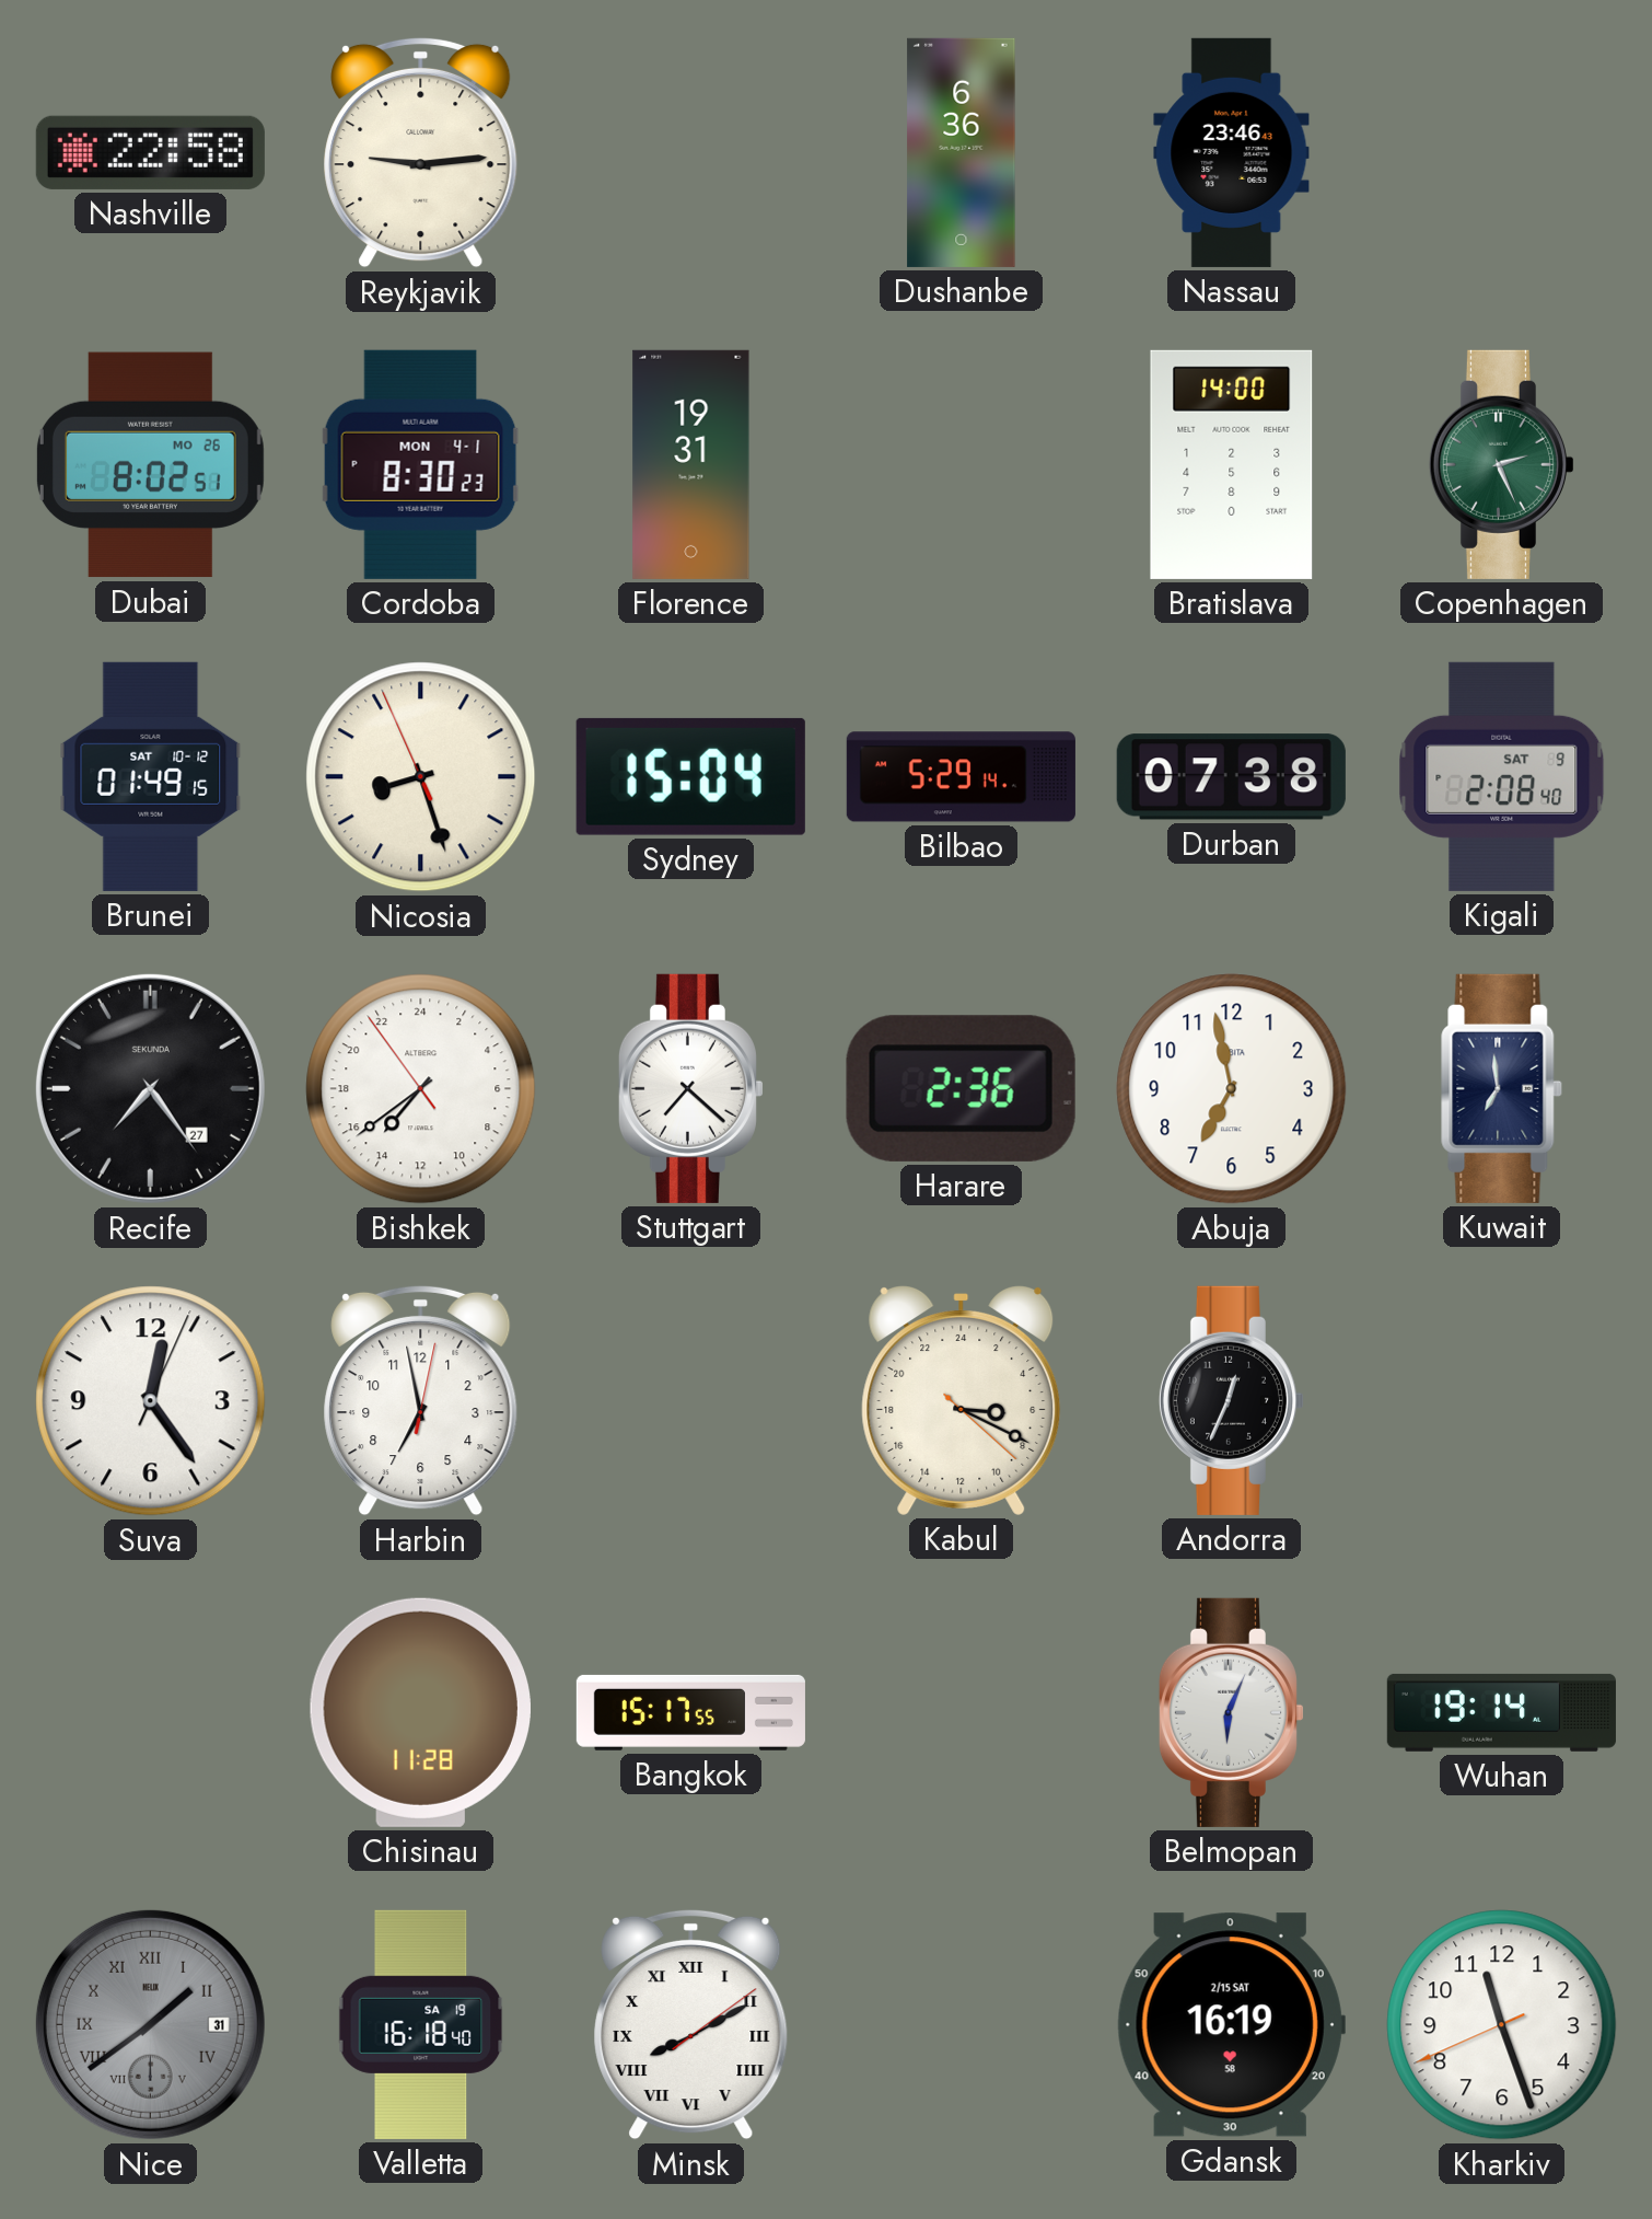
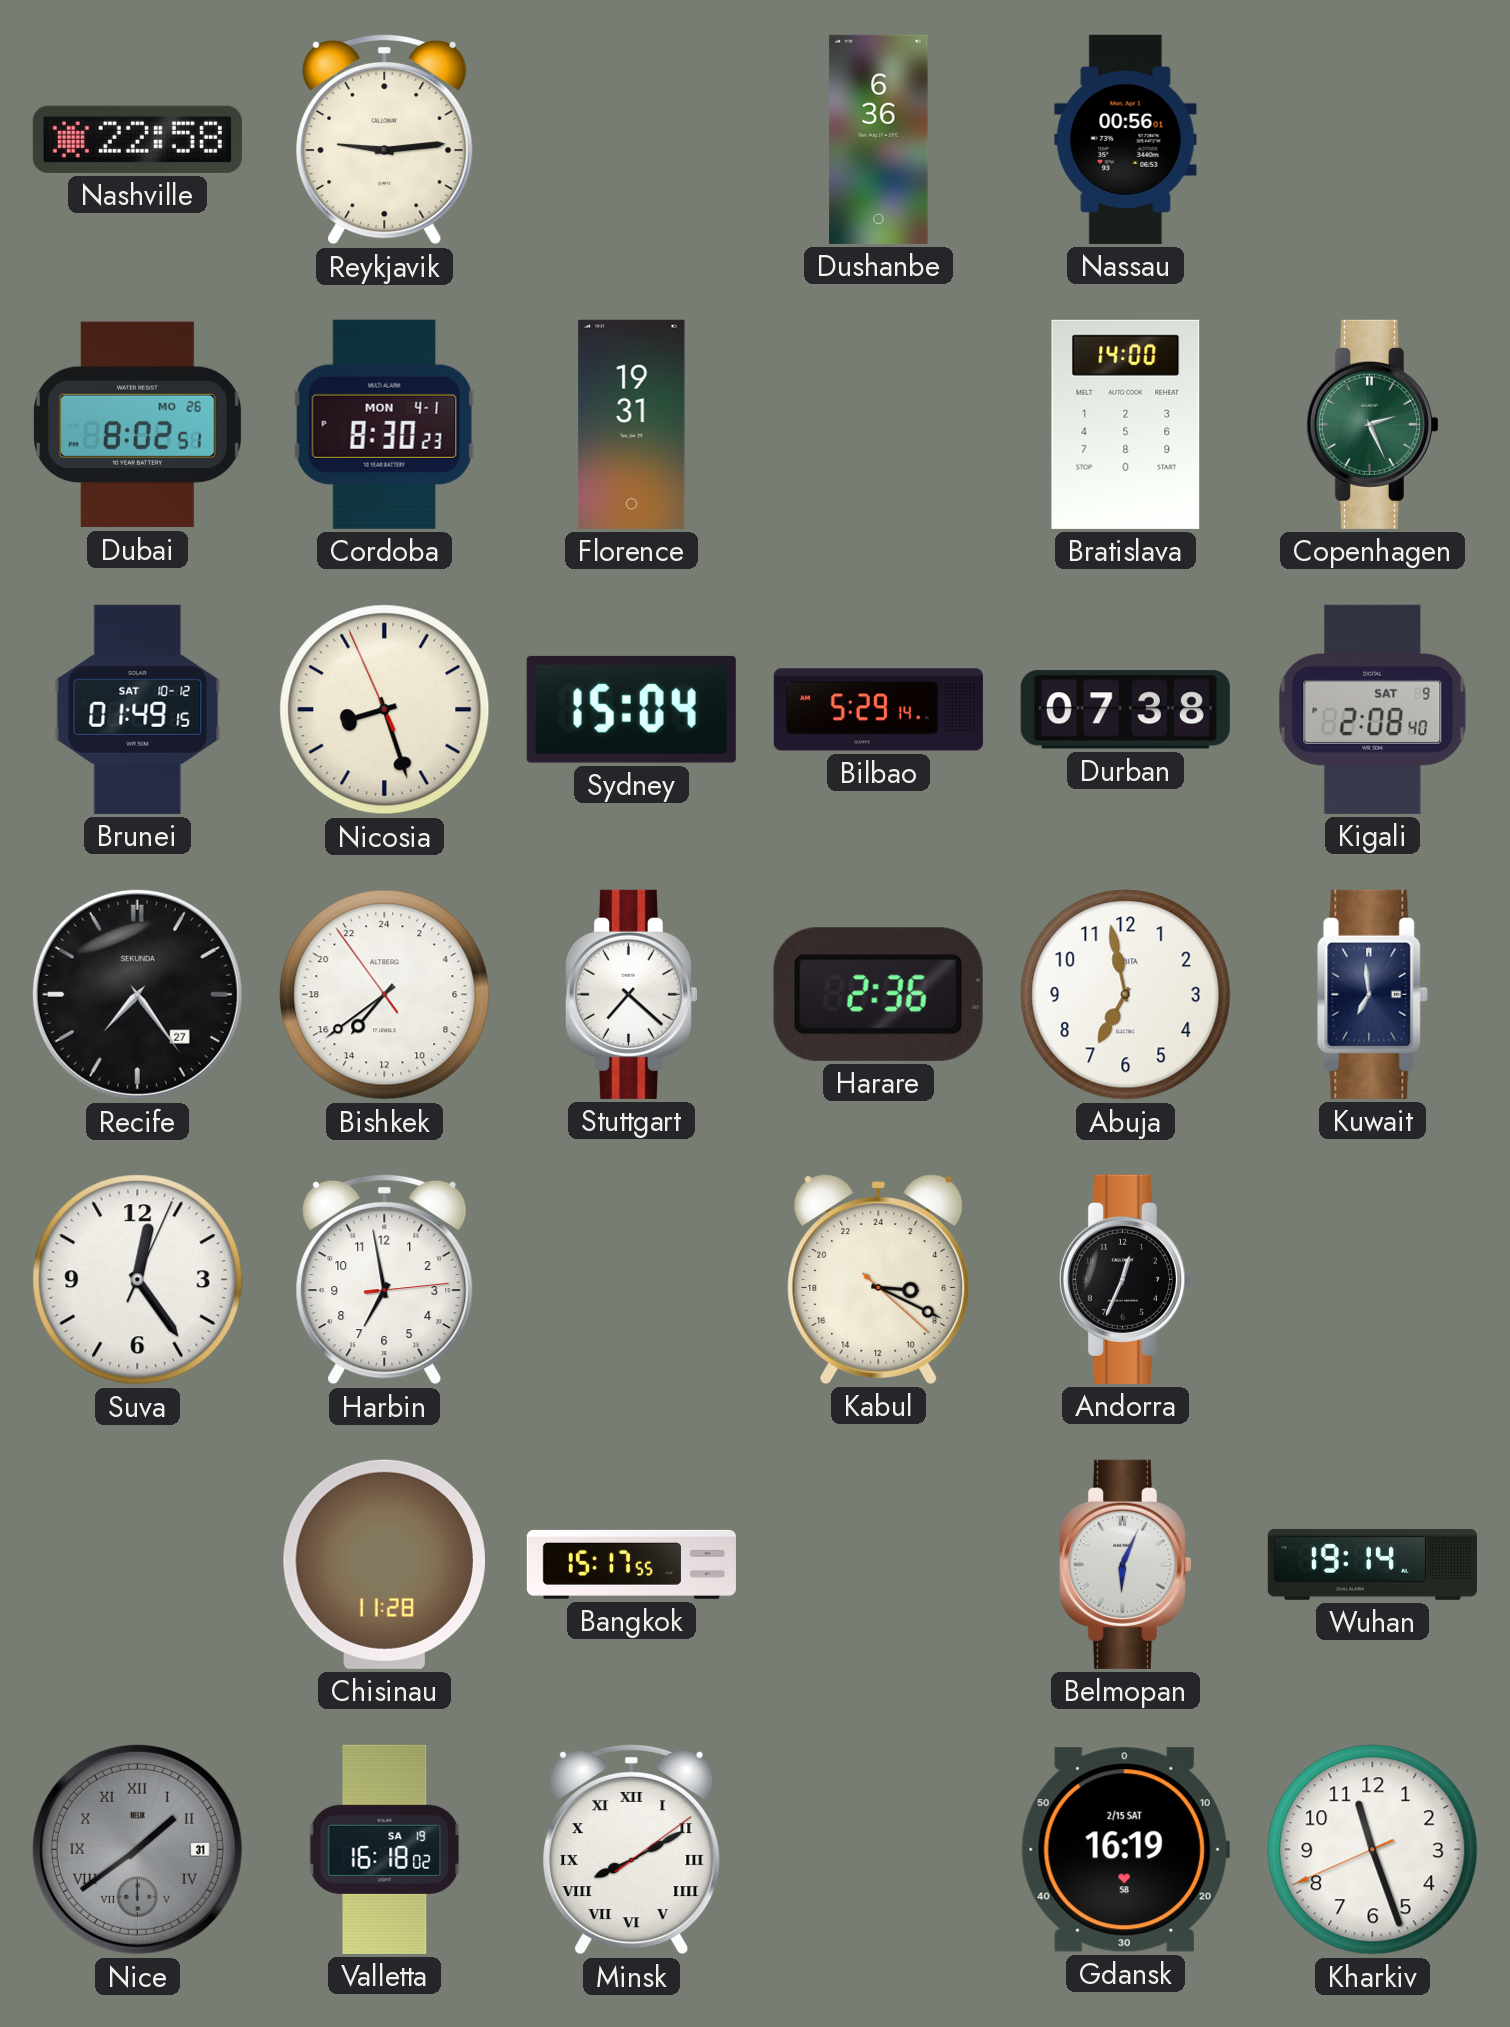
Nassau: 23:46 -> 00:56
Harbin: 6:58:02 -> 6:58:14
Valletta: 16:18:40 -> 16:18:02
